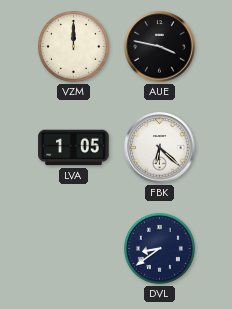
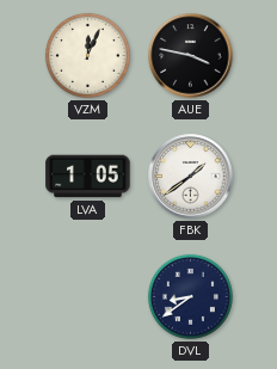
VZM: 12:00 -> 12:04
FBK: 6:22 -> 1:39
